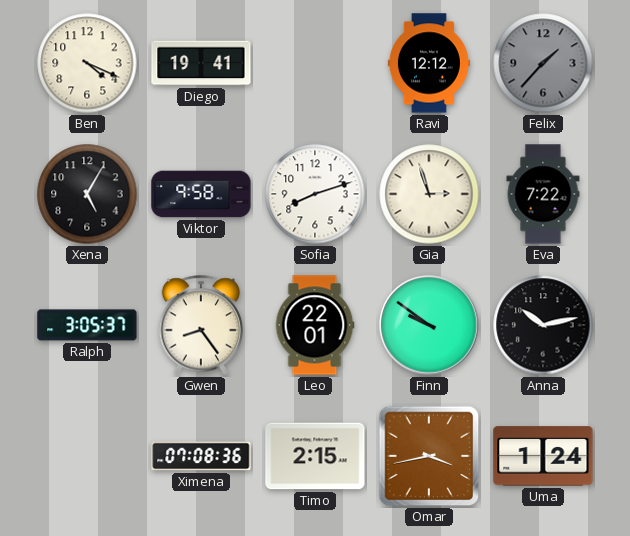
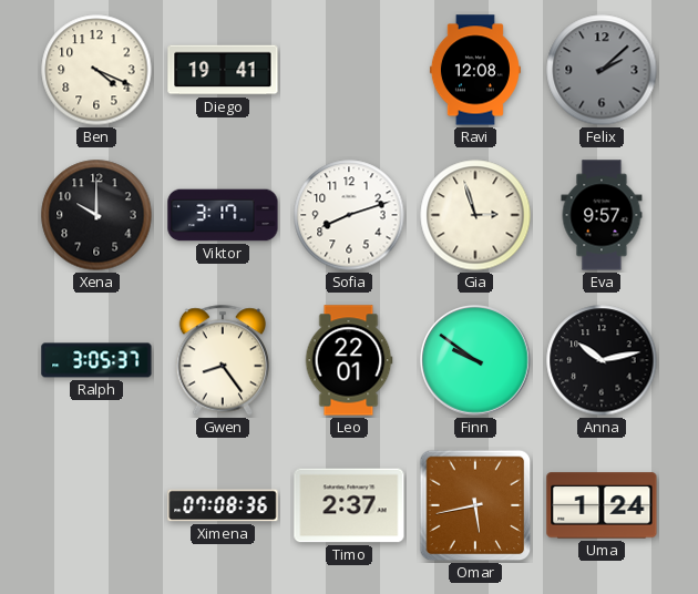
Ravi: 12:12 -> 12:08
Felix: 1:37 -> 2:08
Xena: 5:05 -> 10:00
Viktor: 9:58 -> 3:17
Eva: 7:22 -> 9:57
Timo: 2:15 -> 2:37
Omar: 3:43 -> 5:43
